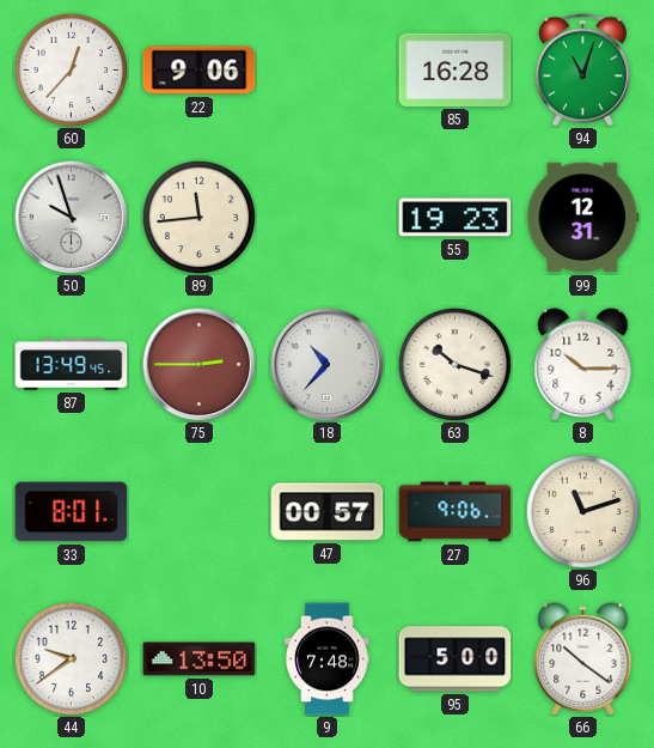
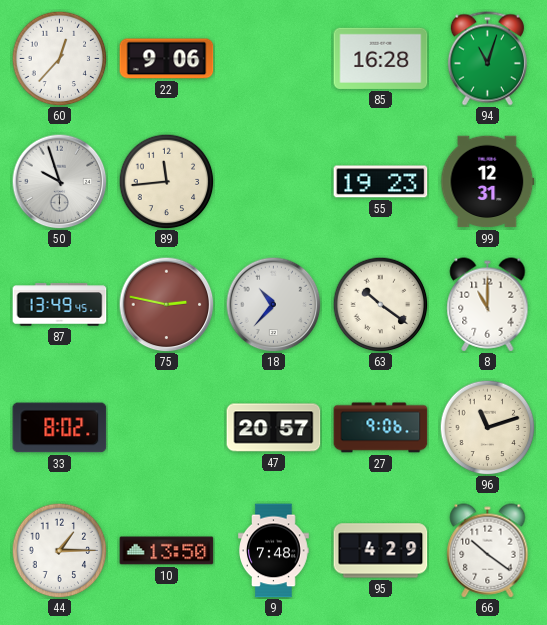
75: 2:45 -> 2:47
63: 10:18 -> 10:21
8: 10:15 -> 11:00
33: 8:01 -> 8:02
47: 00:57 -> 20:57
44: 9:39 -> 1:15
95: 5:00 -> 4:29
